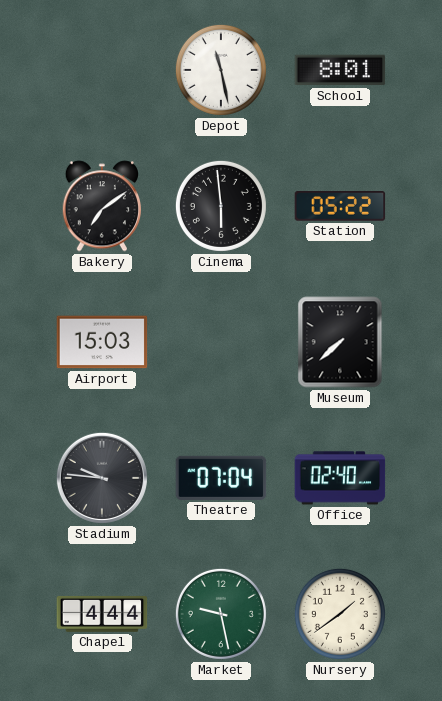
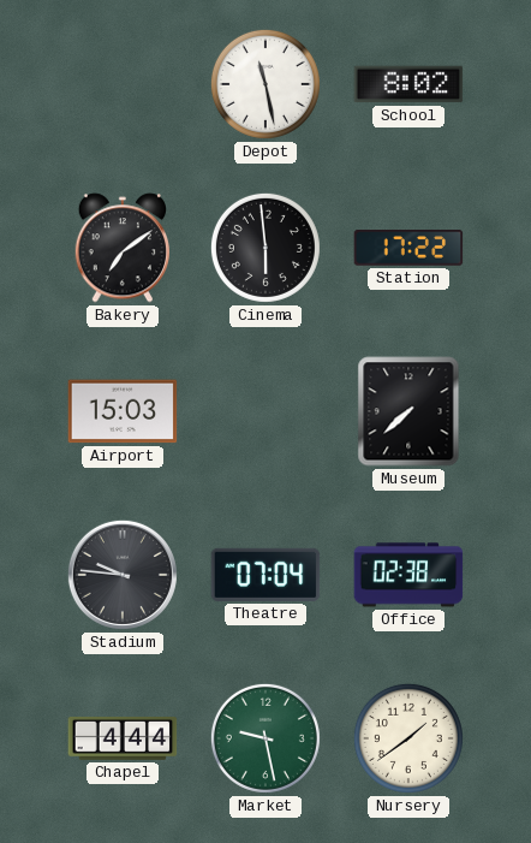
School: 8:01 -> 8:02
Station: 05:22 -> 17:22
Office: 02:40 -> 02:38
